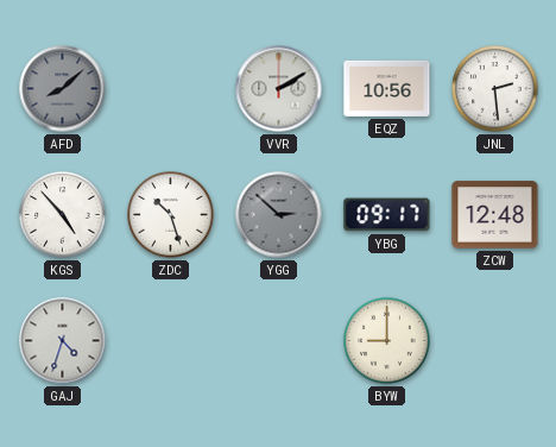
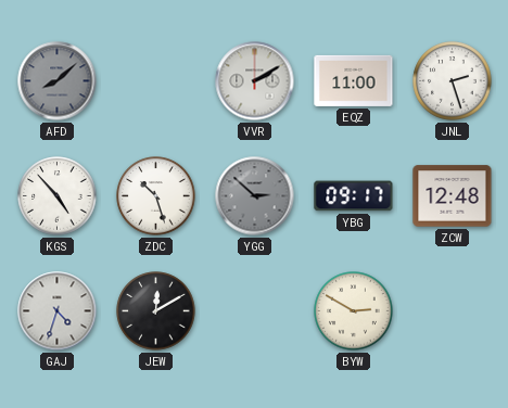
EQZ: 10:56 -> 11:00
JNL: 2:29 -> 2:27
JEW: none -> 12:10
BYW: 9:00 -> 2:50
